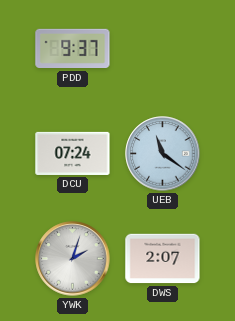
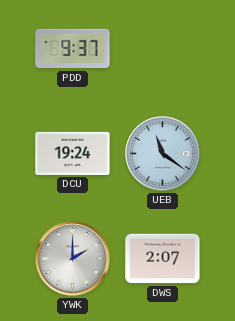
DCU: 07:24 -> 19:24
YWK: 2:03 -> 2:00
